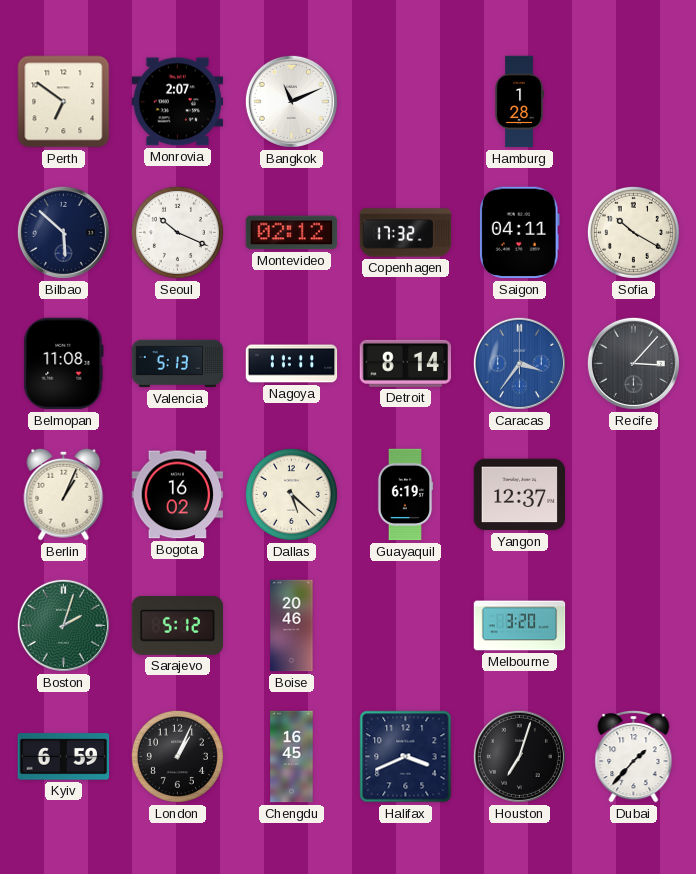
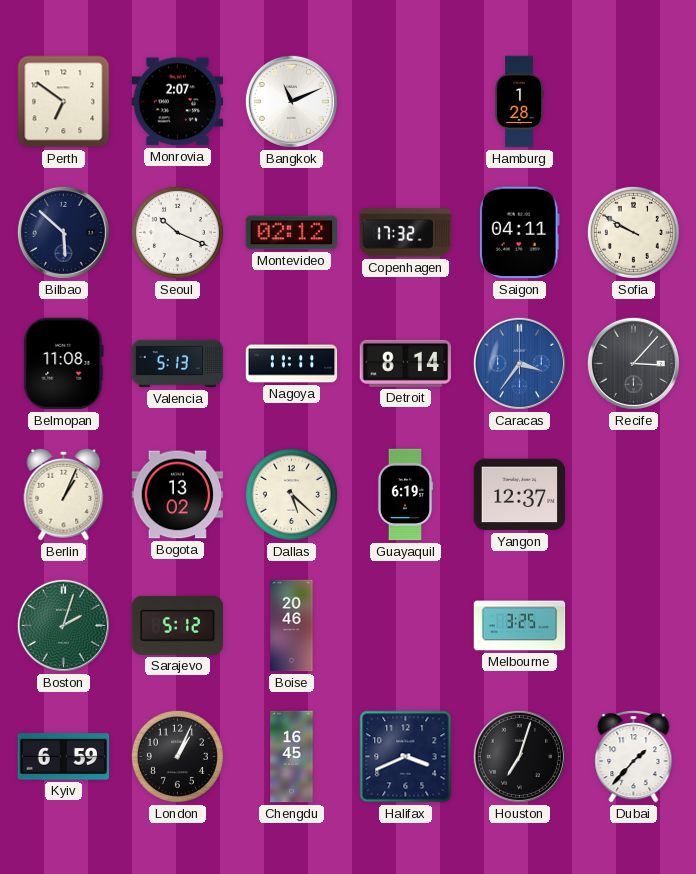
Sofia: 10:20 -> 9:50
Bogota: 16:02 -> 13:02
Melbourne: 3:20 -> 3:25
